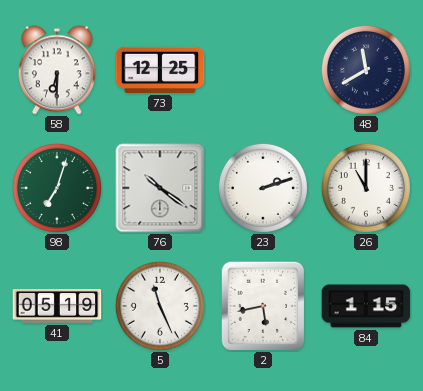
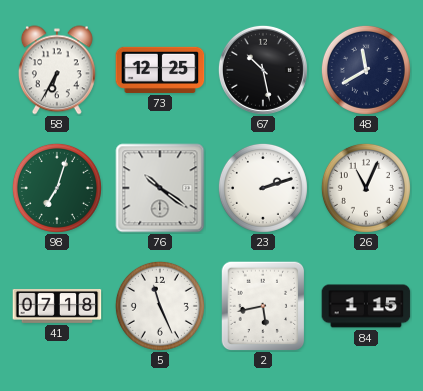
58: 6:30 -> 6:35
67: none -> 10:28
26: 11:00 -> 11:04
41: 05:19 -> 07:18
